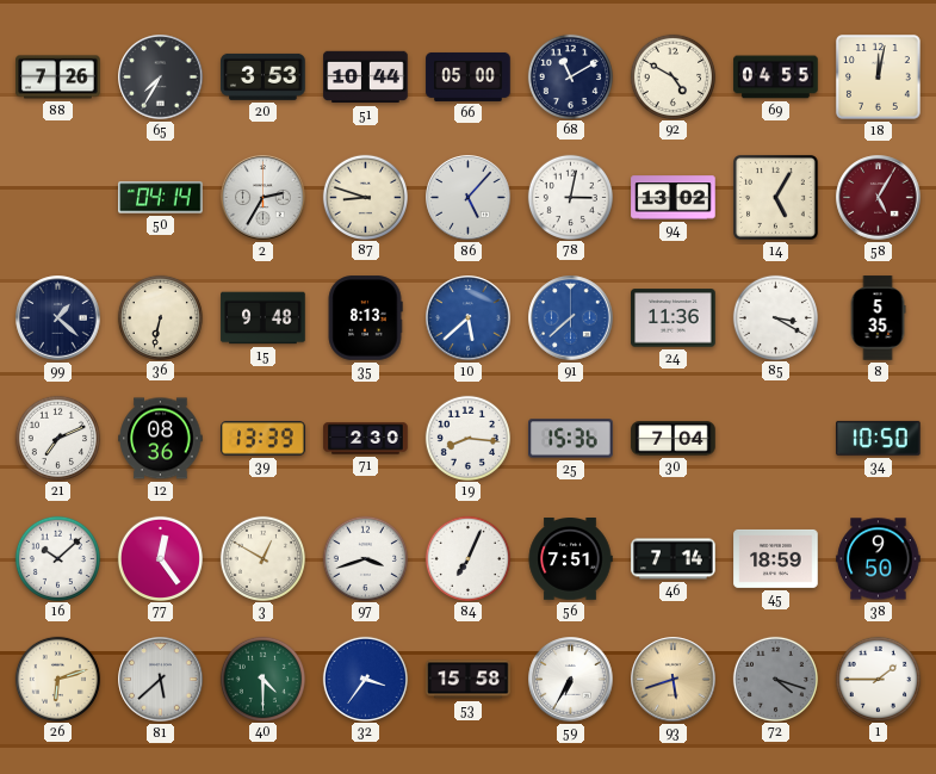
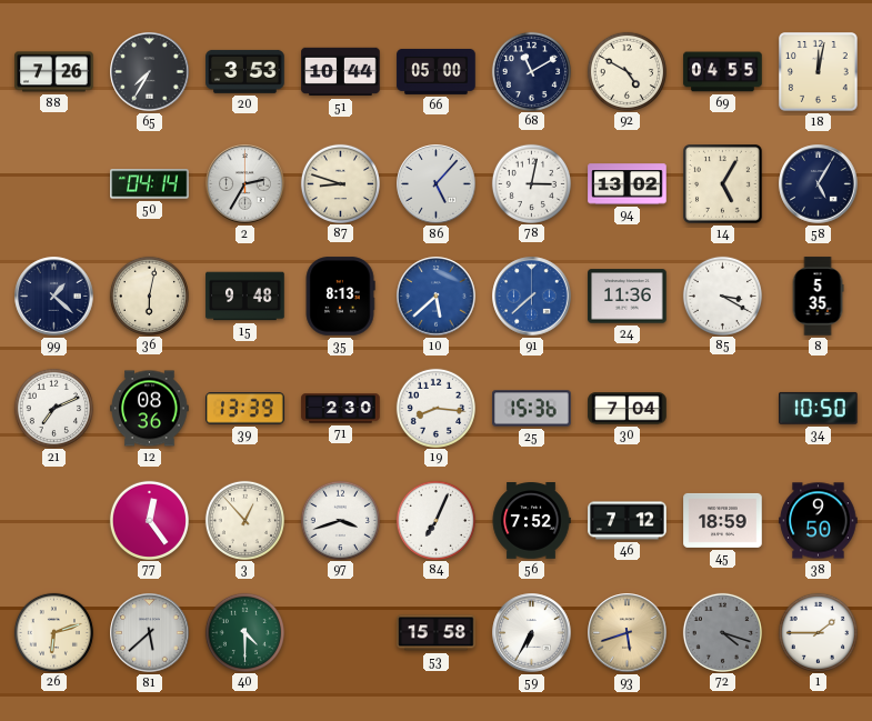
58 dial: burgundy -> navy
36: 6:32 -> 6:02
16: 10:08 -> none
3: 12:50 -> 12:53
56: 7:51 -> 7:52
46: 7:14 -> 7:12
32: 3:36 -> none
